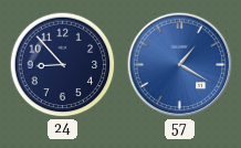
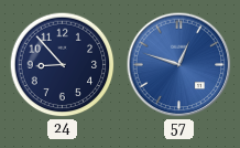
57: 1:20 -> 12:48
